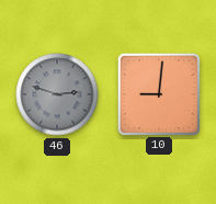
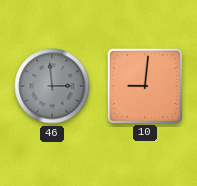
46: 2:48 -> 2:59
